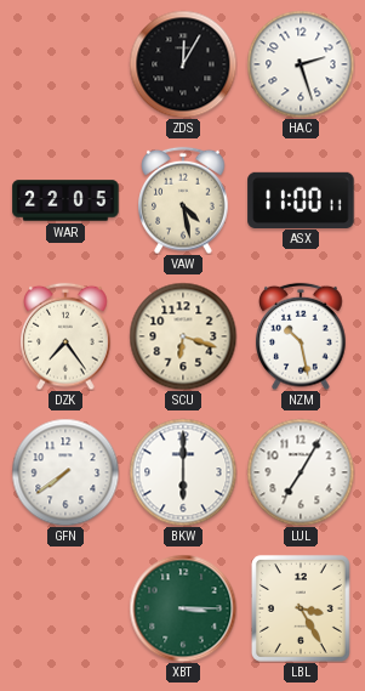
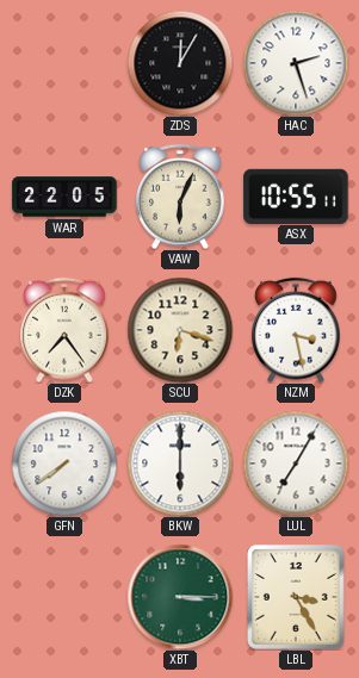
VAW: 4:28 -> 6:04
ASX: 11:00 -> 10:55
NZM: 10:28 -> 3:28
